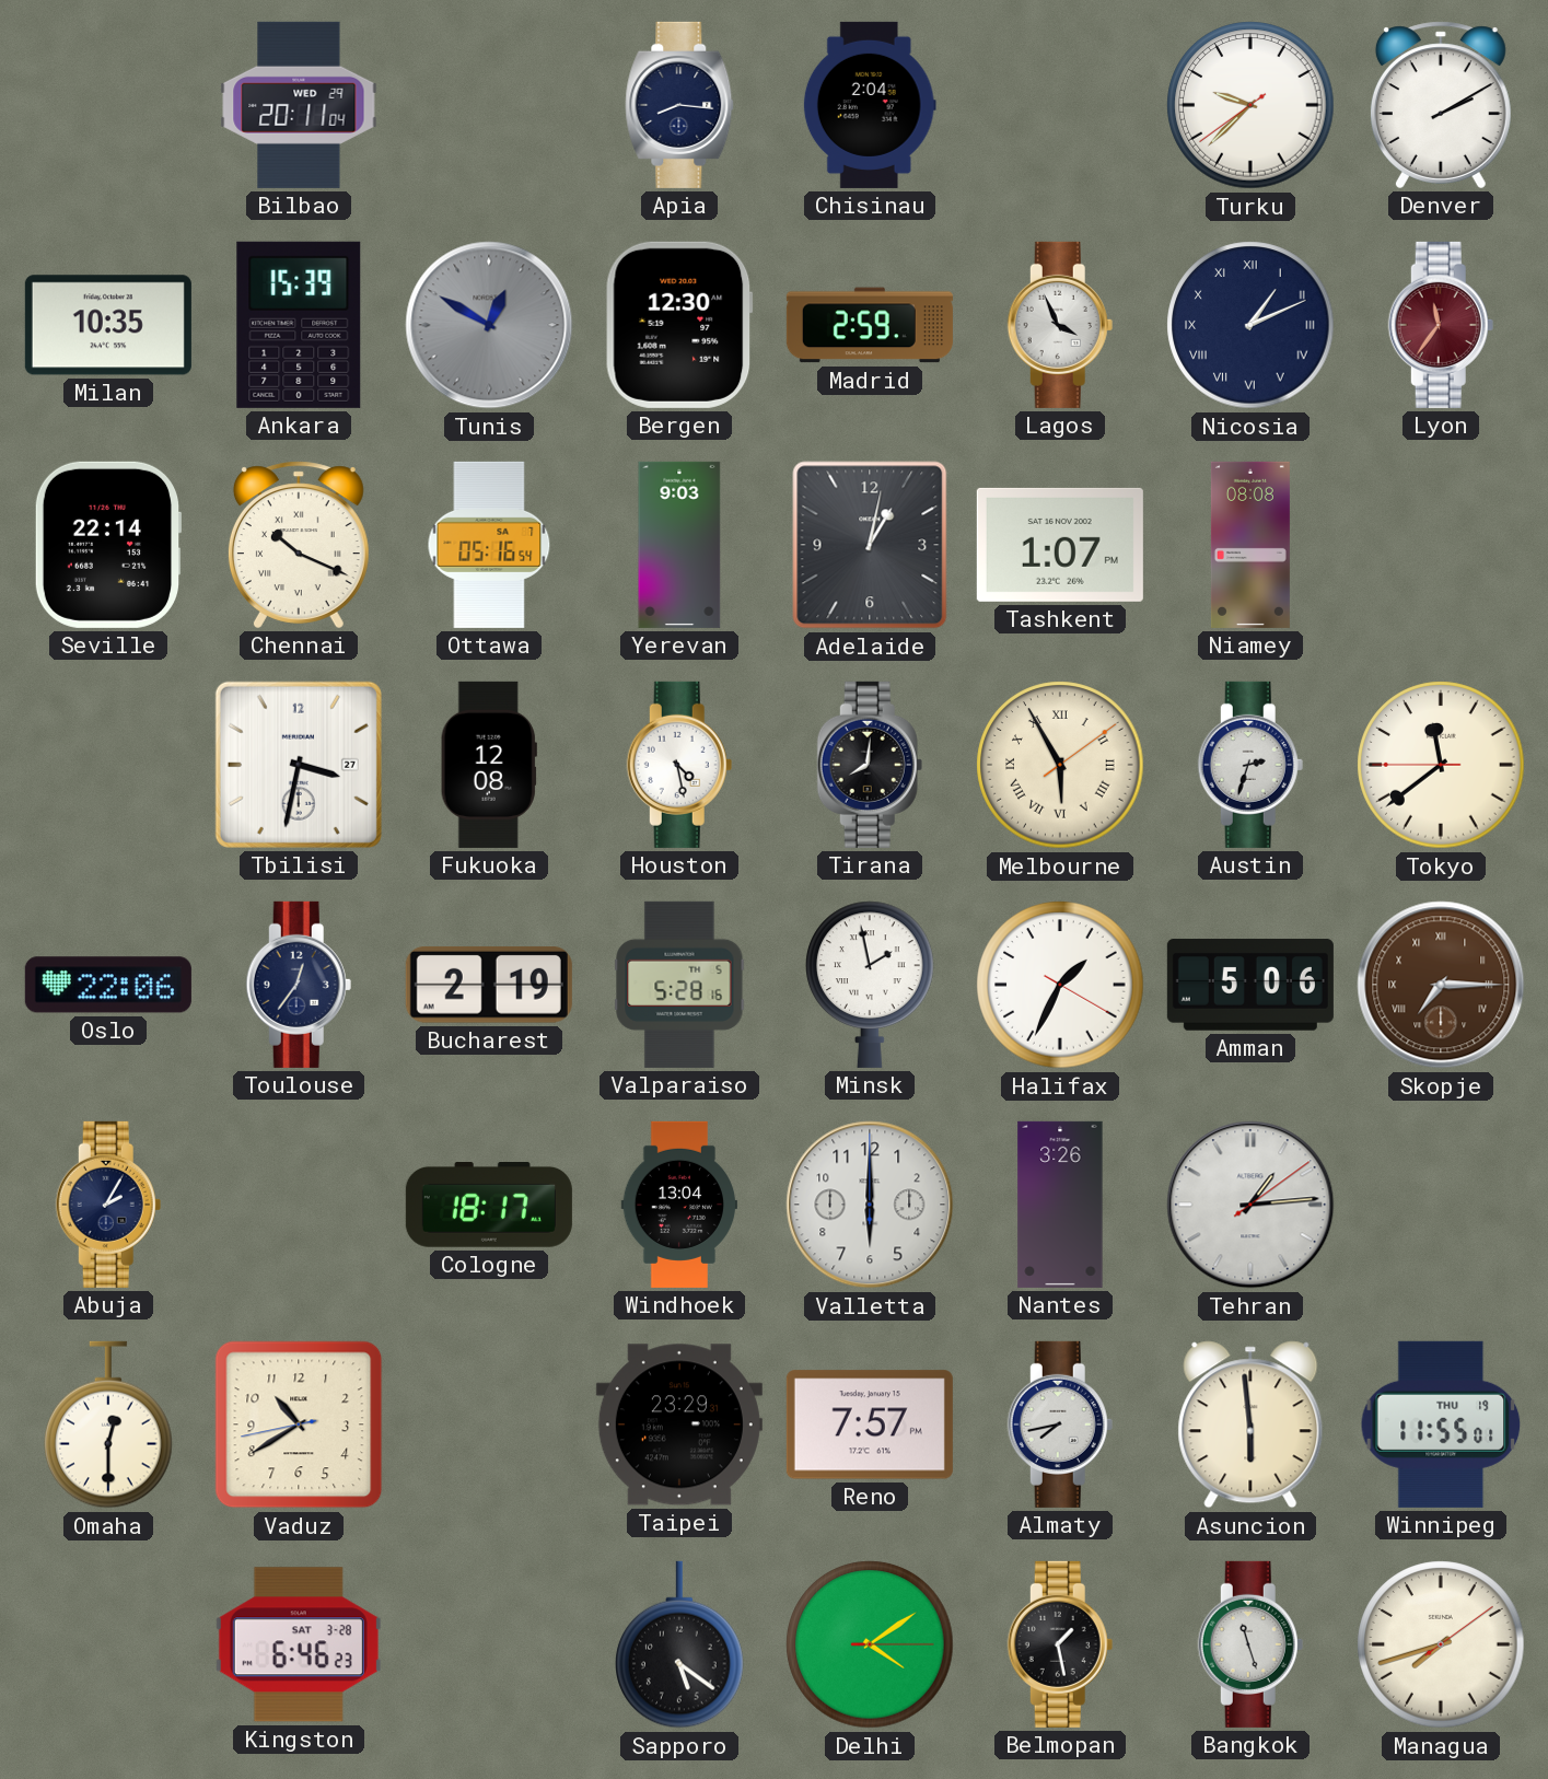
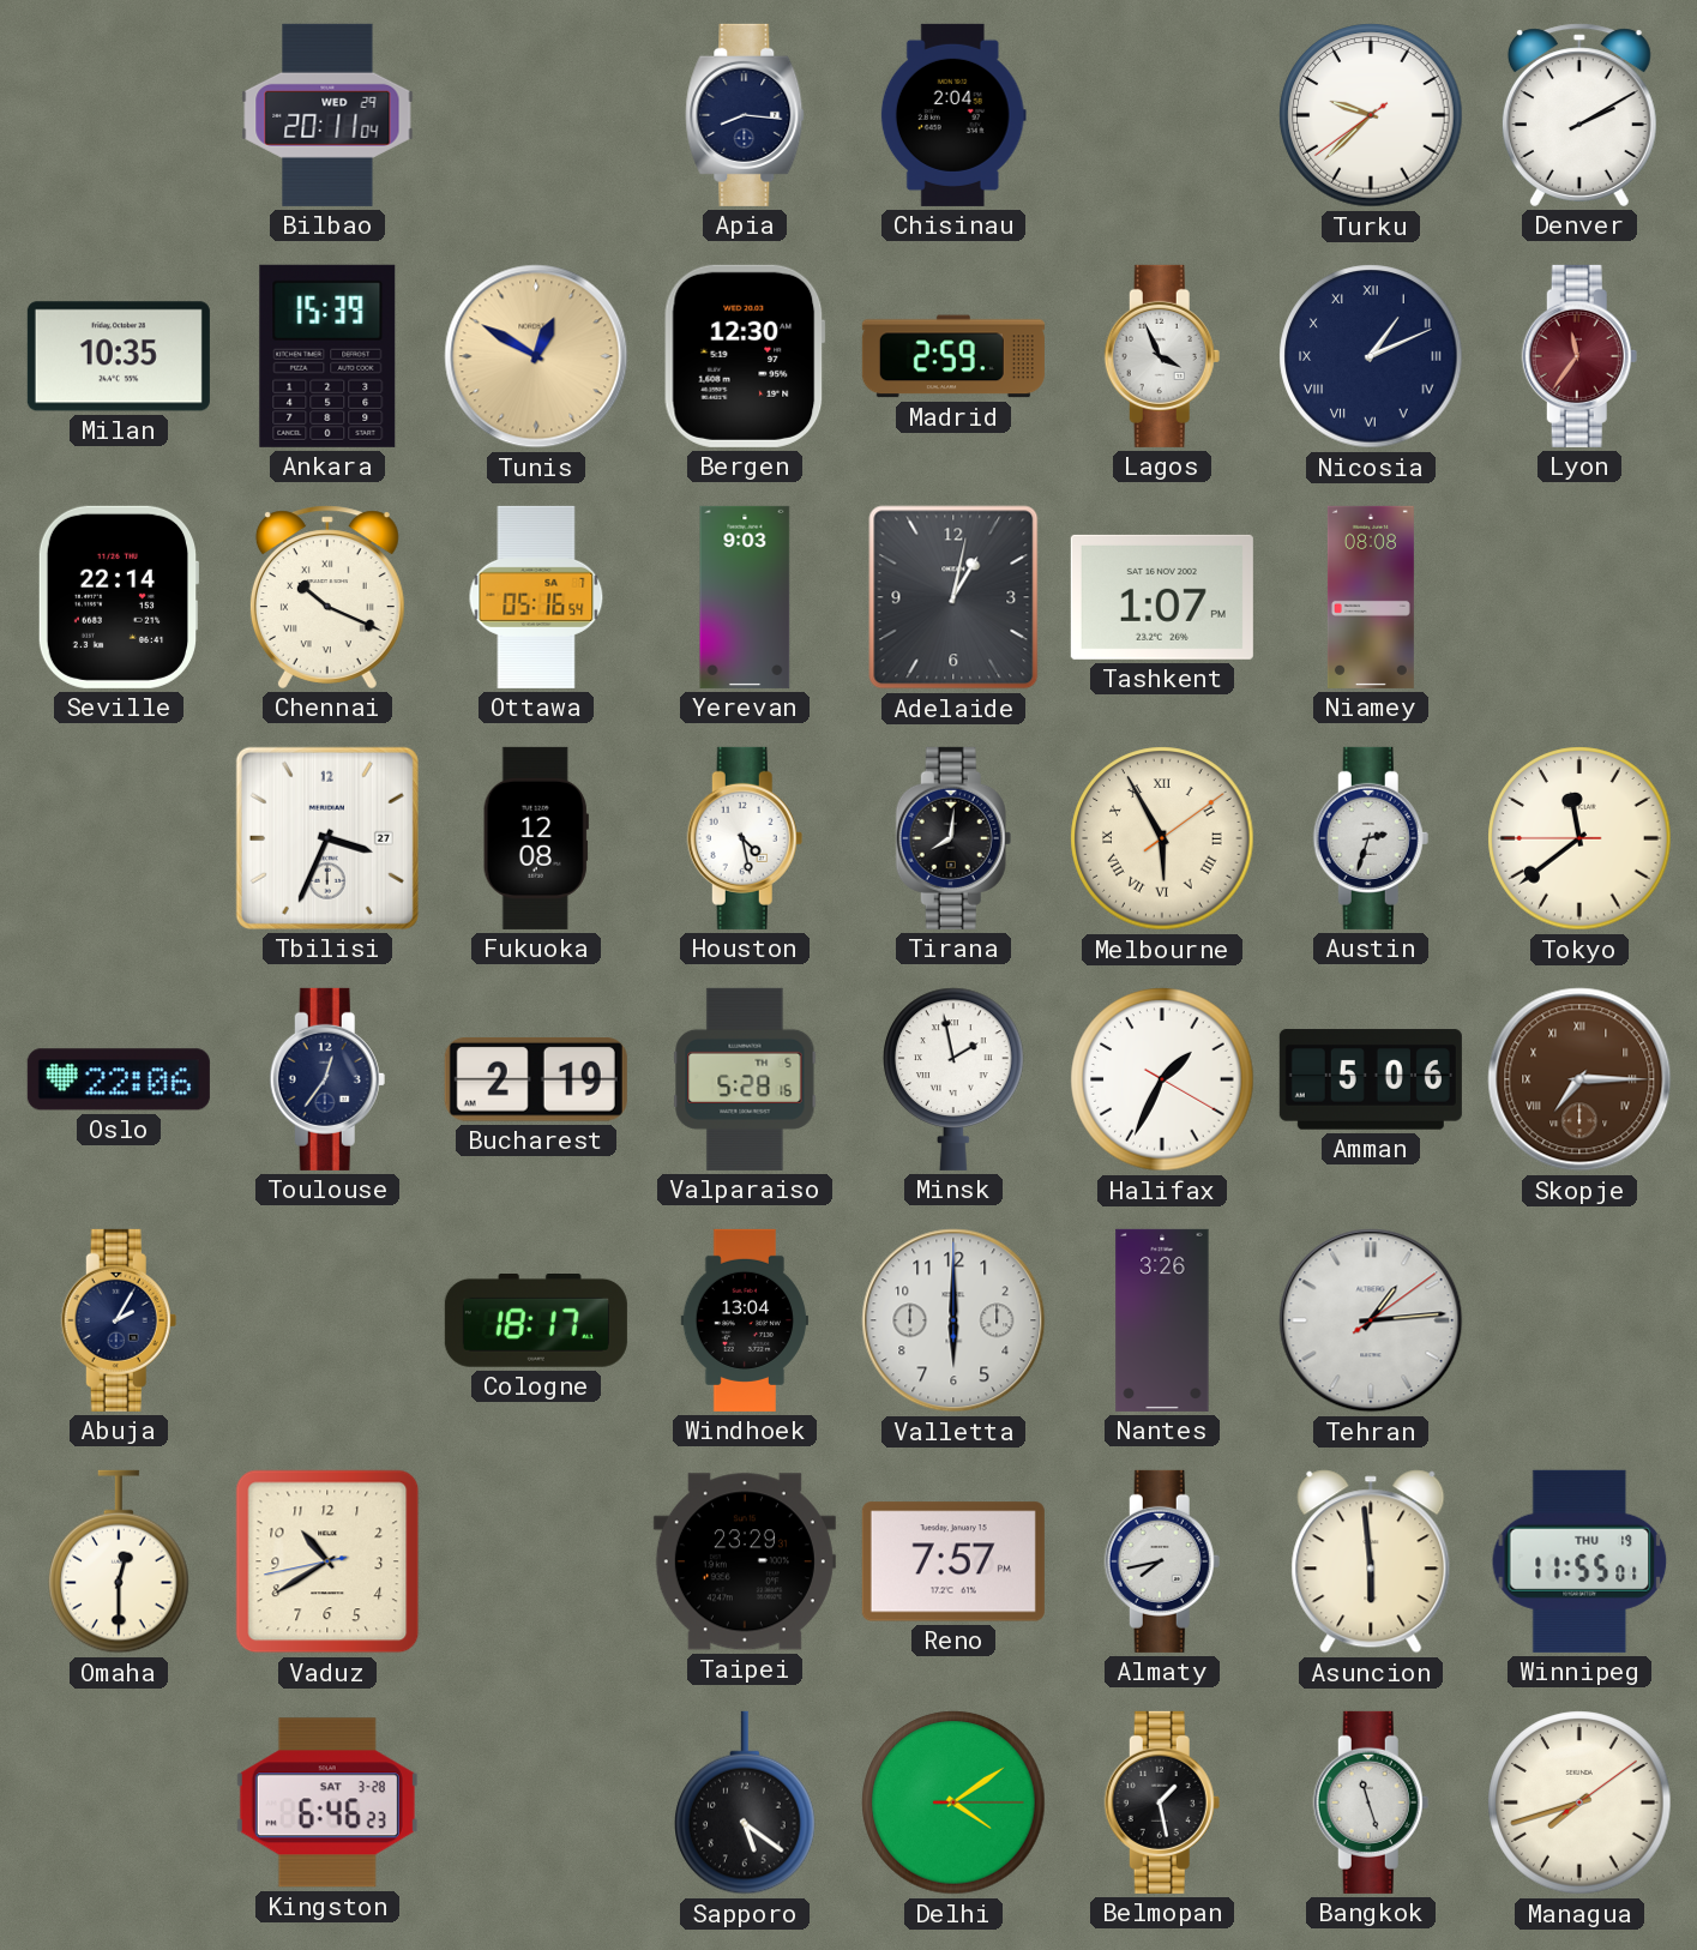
Tunis dial: grey -> champagne
Tbilisi: 3:32 -> 3:34
